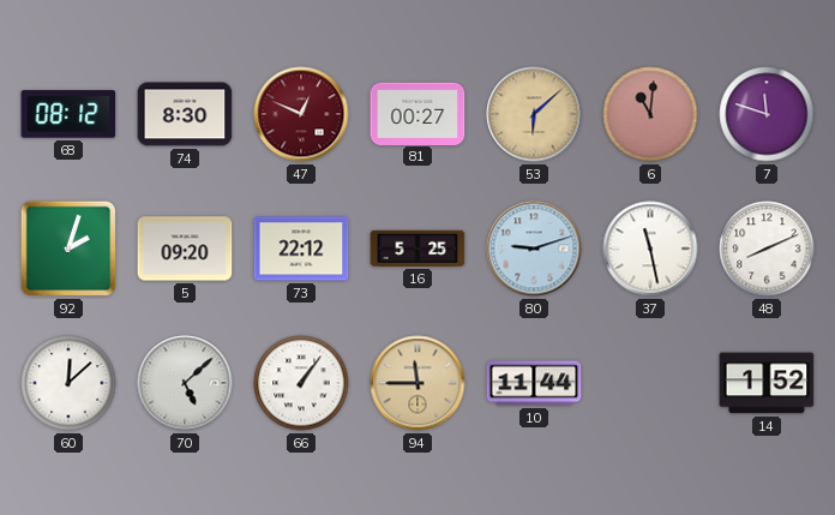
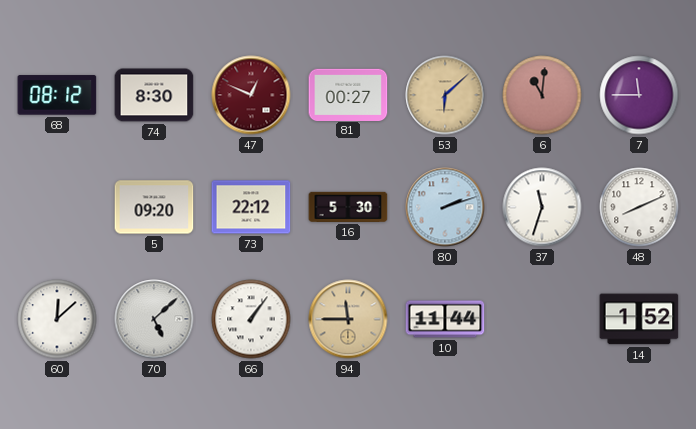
7: 11:48 -> 11:45
92: 2:03 -> none
16: 5:25 -> 5:30
80: 9:12 -> 2:12
37: 11:28 -> 11:33
